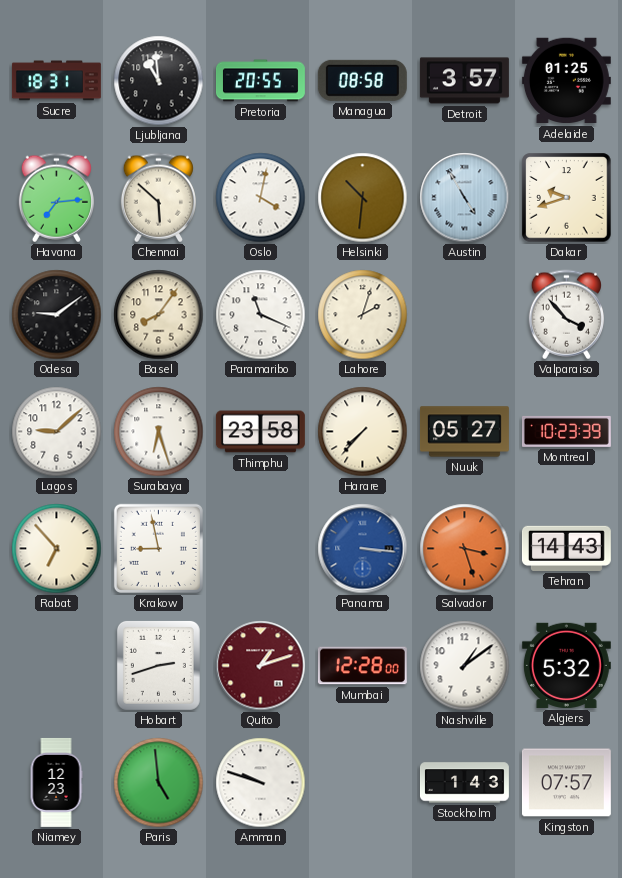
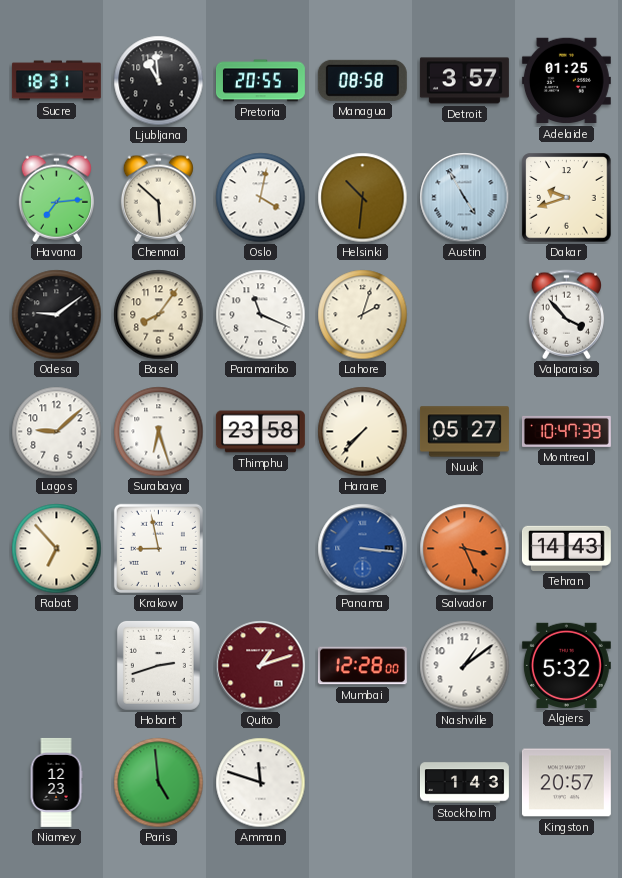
Montreal: 10:23 -> 10:47
Salvador: 3:27 -> 3:26
Amman: 9:48 -> 11:48
Kingston: 07:57 -> 20:57
